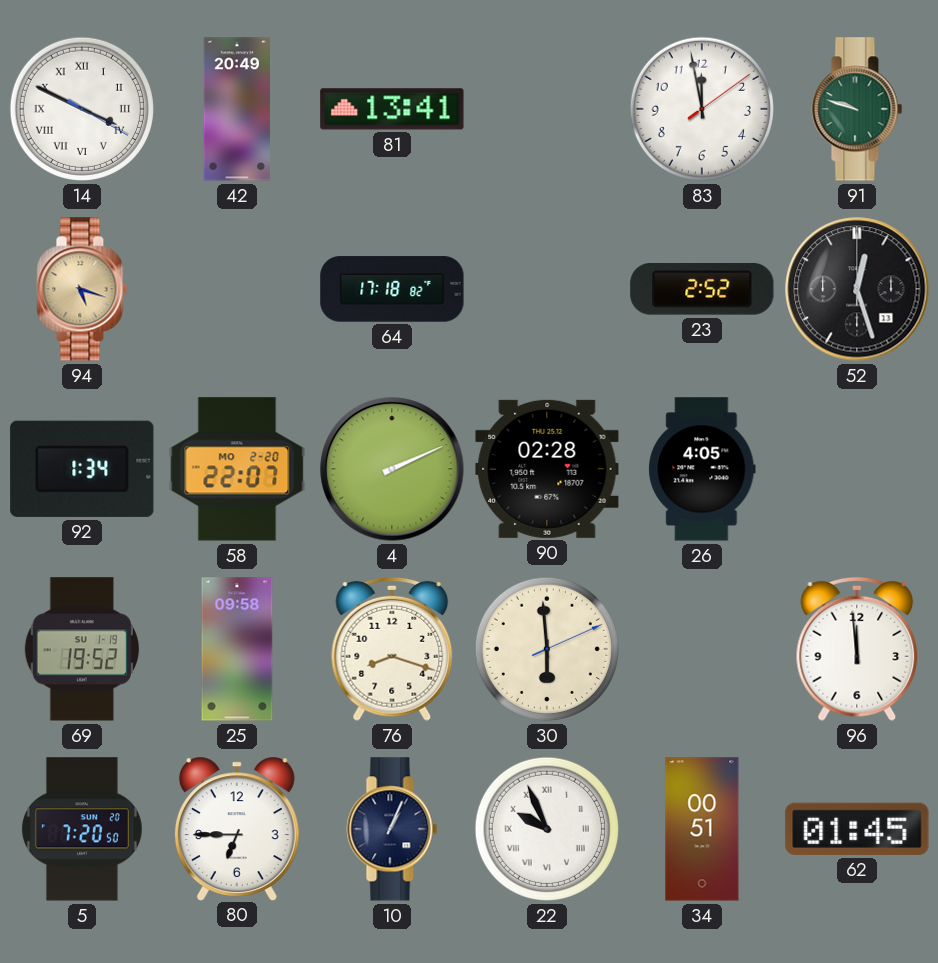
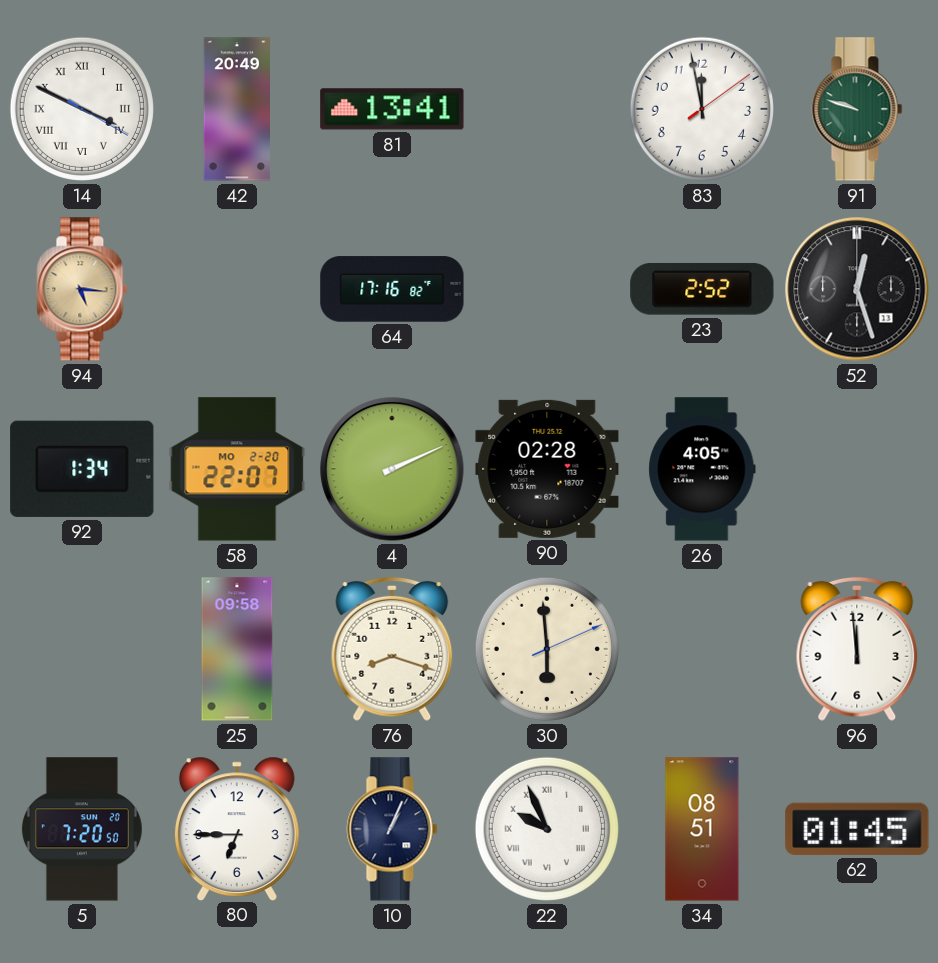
94: 5:18 -> 5:16
64: 17:18 -> 17:16
69: 19:52 -> none
34: 00:51 -> 08:51
